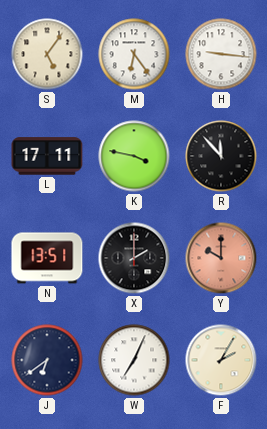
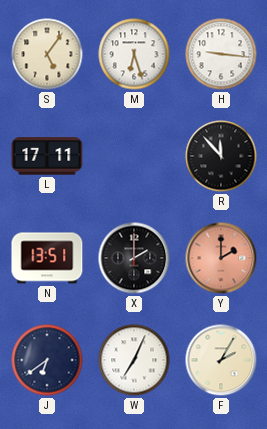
M: 6:24 -> 6:27
K: 3:47 -> none
Y: 10:00 -> 2:00
